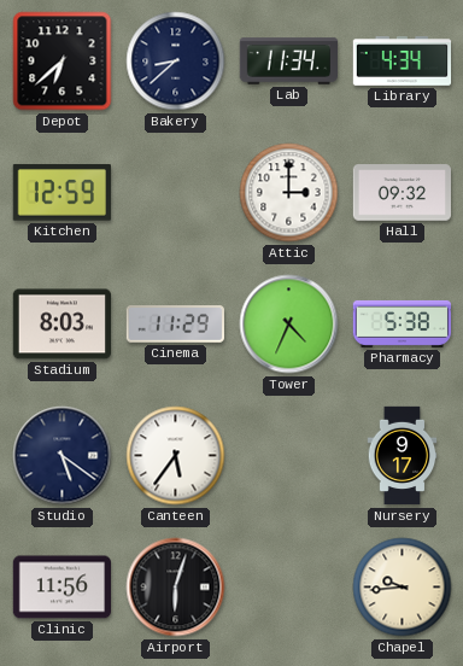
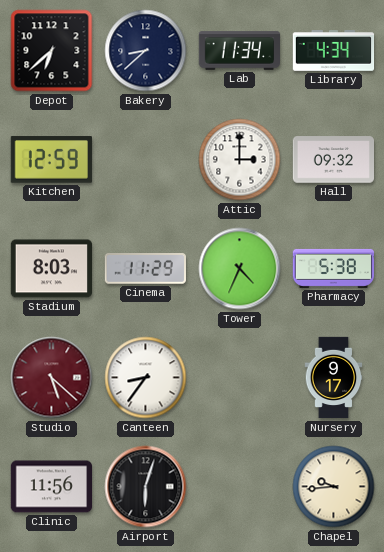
Studio: 5:21 -> 5:22
Studio dial: navy -> burgundy
Canteen: 5:36 -> 8:36
